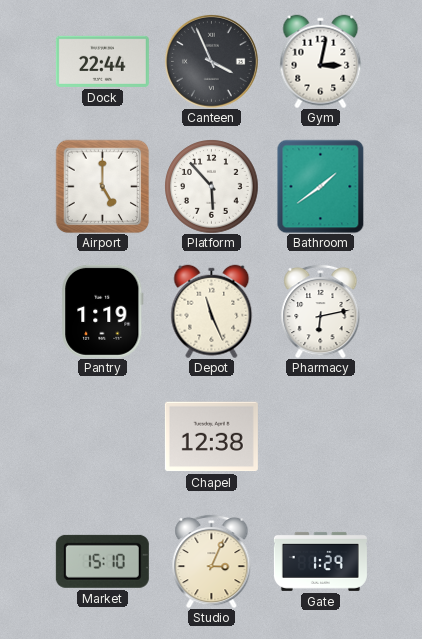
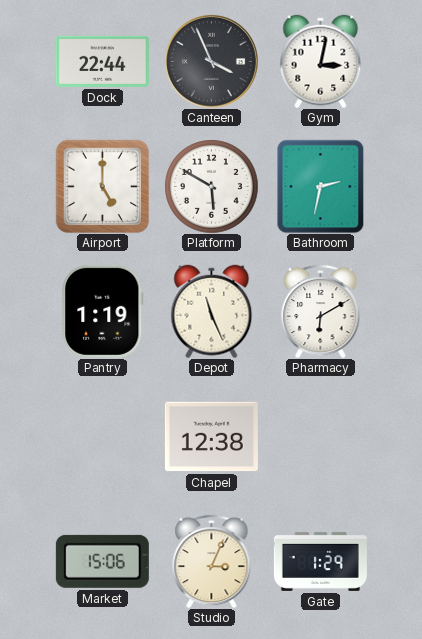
Platform: 5:53 -> 5:50
Bathroom: 1:39 -> 2:32
Pharmacy: 6:13 -> 6:10
Market: 15:10 -> 15:06
